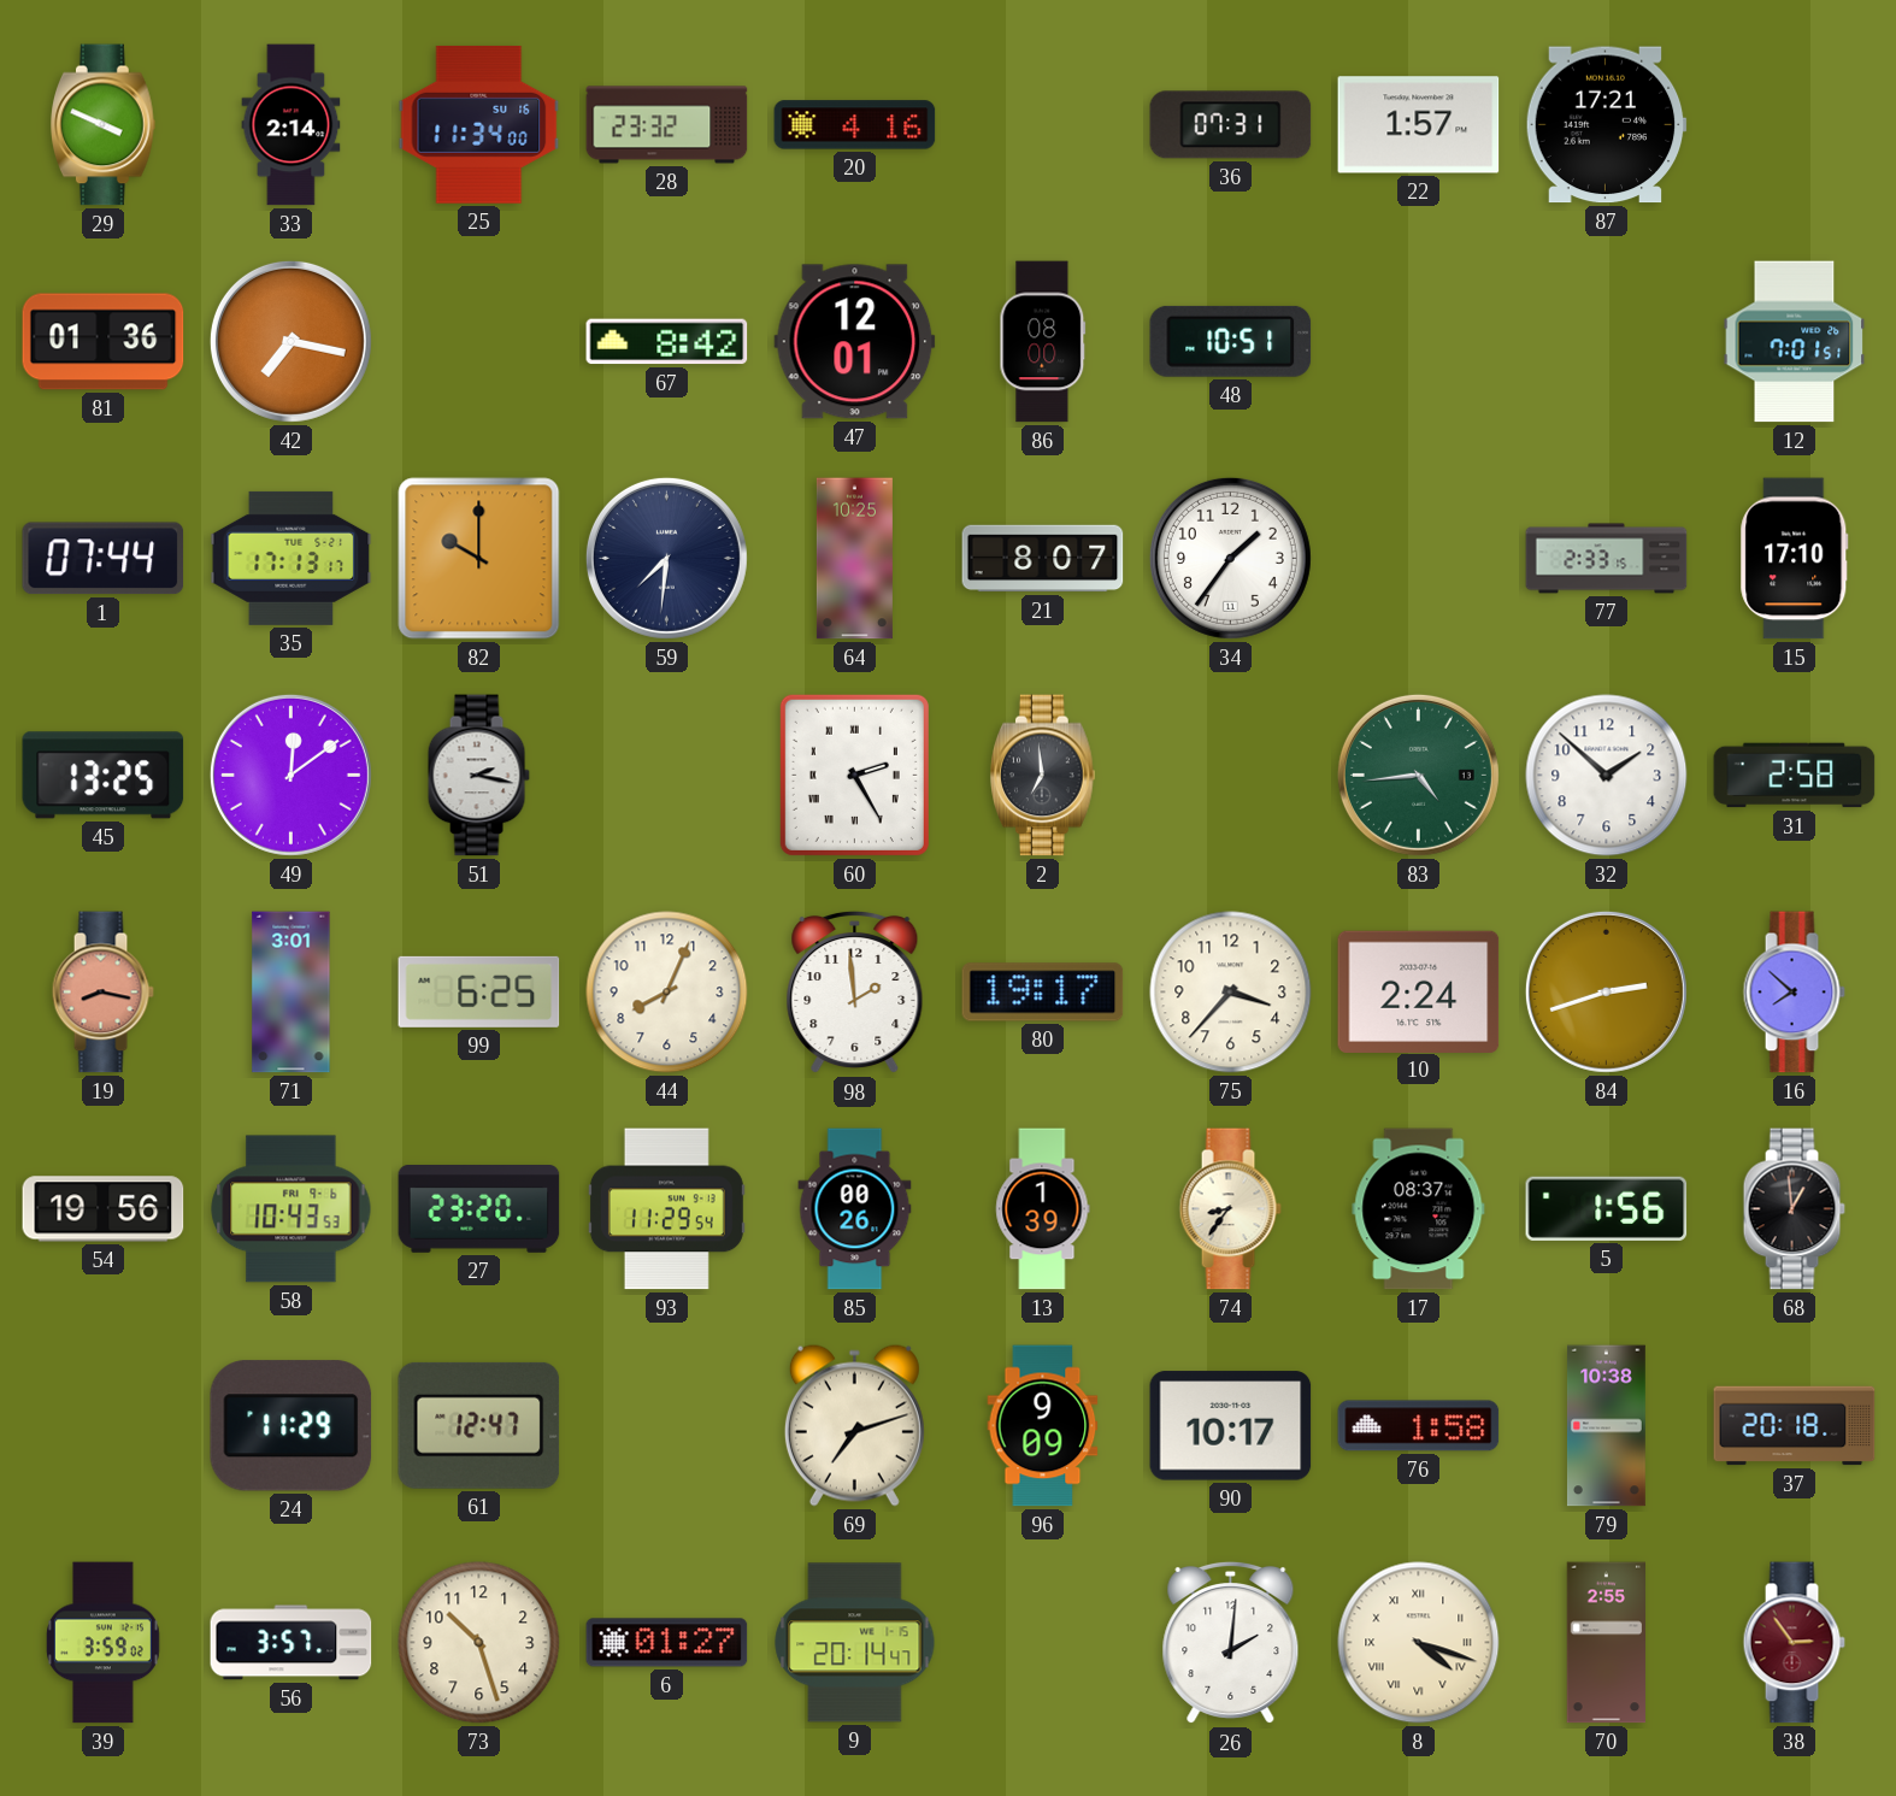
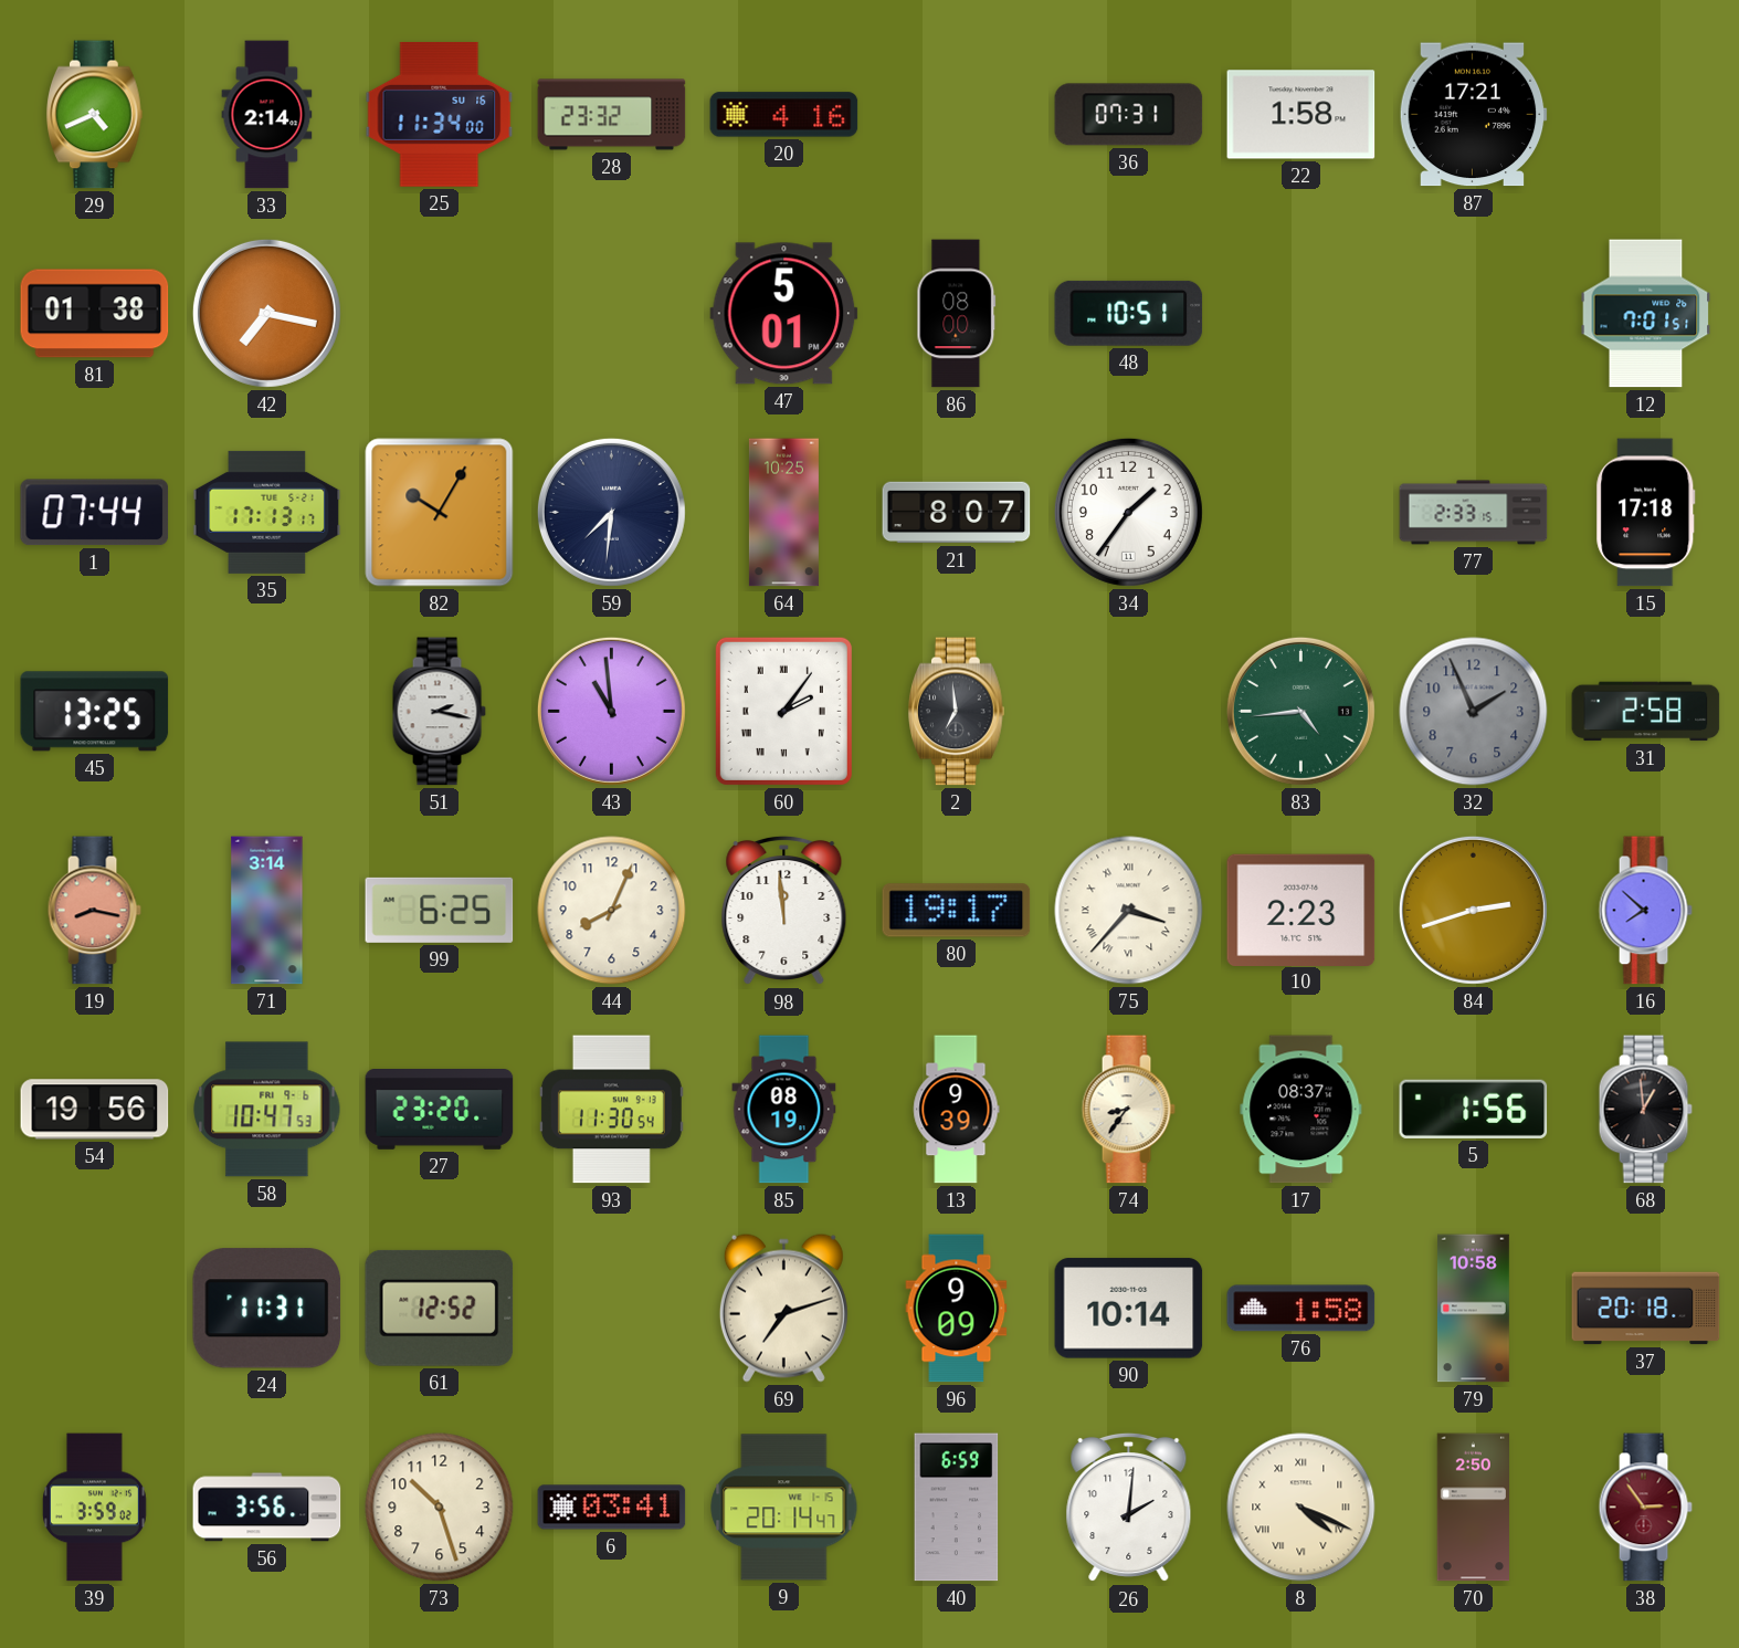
29: 3:49 -> 4:41
22: 1:57 -> 1:58
81: 01:36 -> 01:38
67: 8:42 -> none
47: 12:01 -> 5:01
82: 10:00 -> 10:05
15: 17:10 -> 17:18
49: 12:09 -> none
43: none -> 10:59
60: 2:25 -> 2:06
32: 1:52 -> 1:56
32 dial: white -> grey
71: 3:01 -> 3:14
98: 1:59 -> 11:59
75 numerals: Arabic -> Roman
10: 2:24 -> 2:23
58: 10:43 -> 10:47
93: 11:29 -> 11:30
85: 00:26 -> 08:19
13: 1:39 -> 9:39
24: 11:29 -> 11:31
61: 12:47 -> 12:52
90: 10:17 -> 10:14
79: 10:38 -> 10:58
56: 3:57 -> 3:56
6: 01:27 -> 03:41
40: none -> 6:59
8: 4:18 -> 4:19
70: 2:55 -> 2:50
